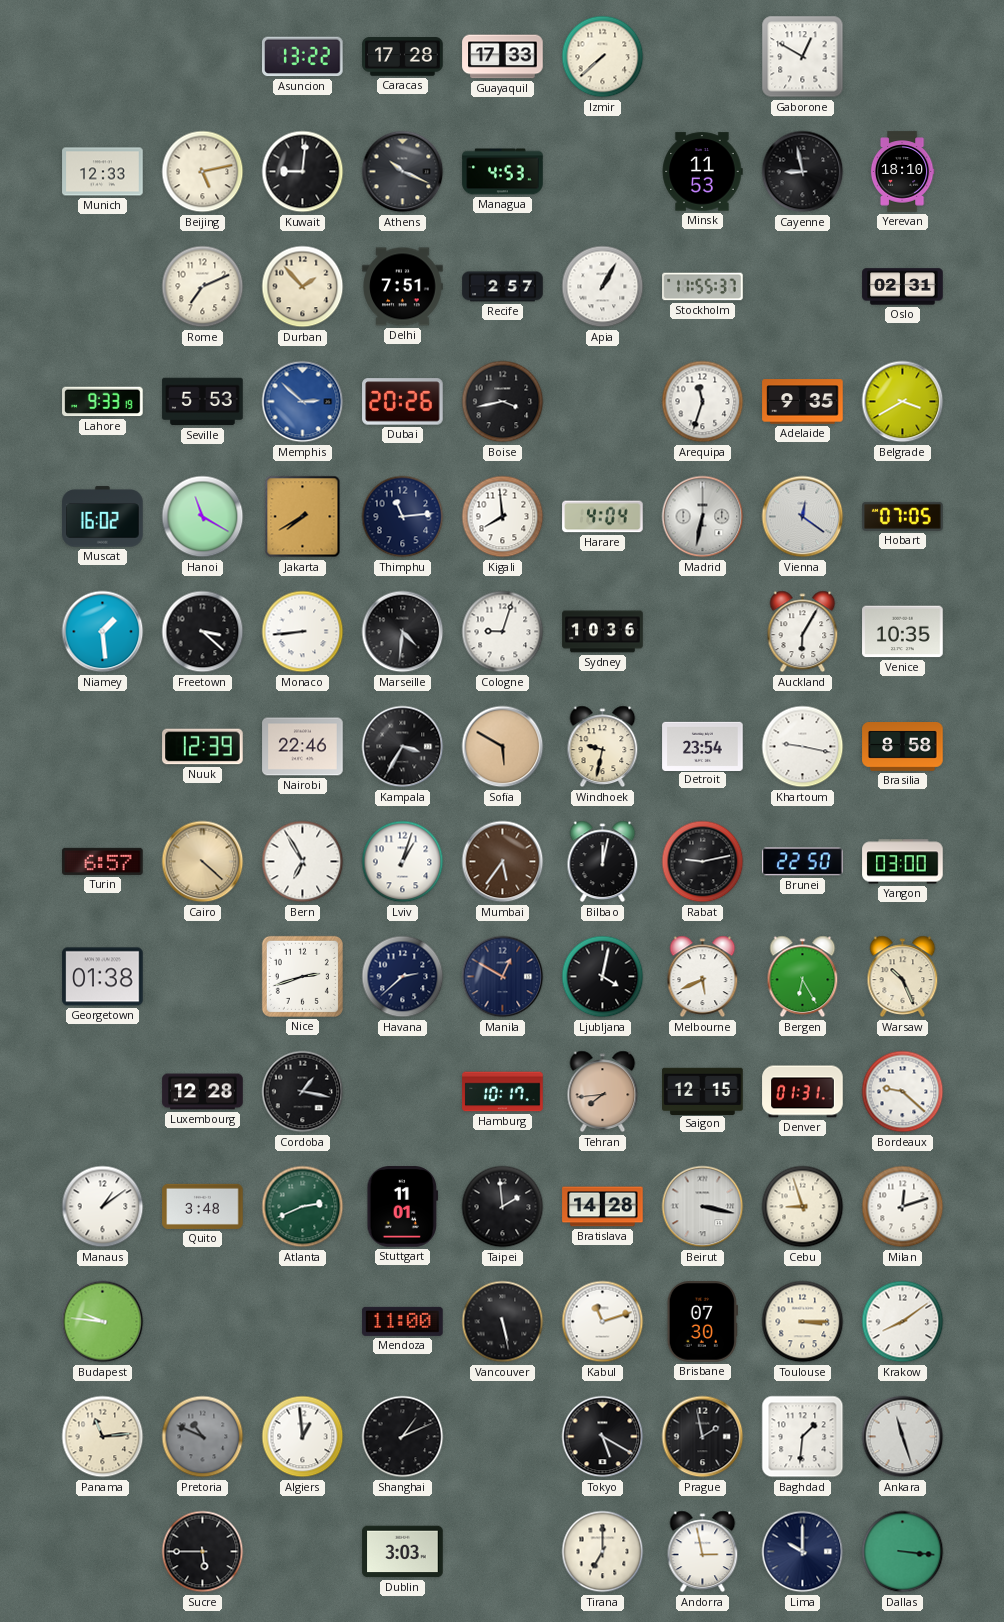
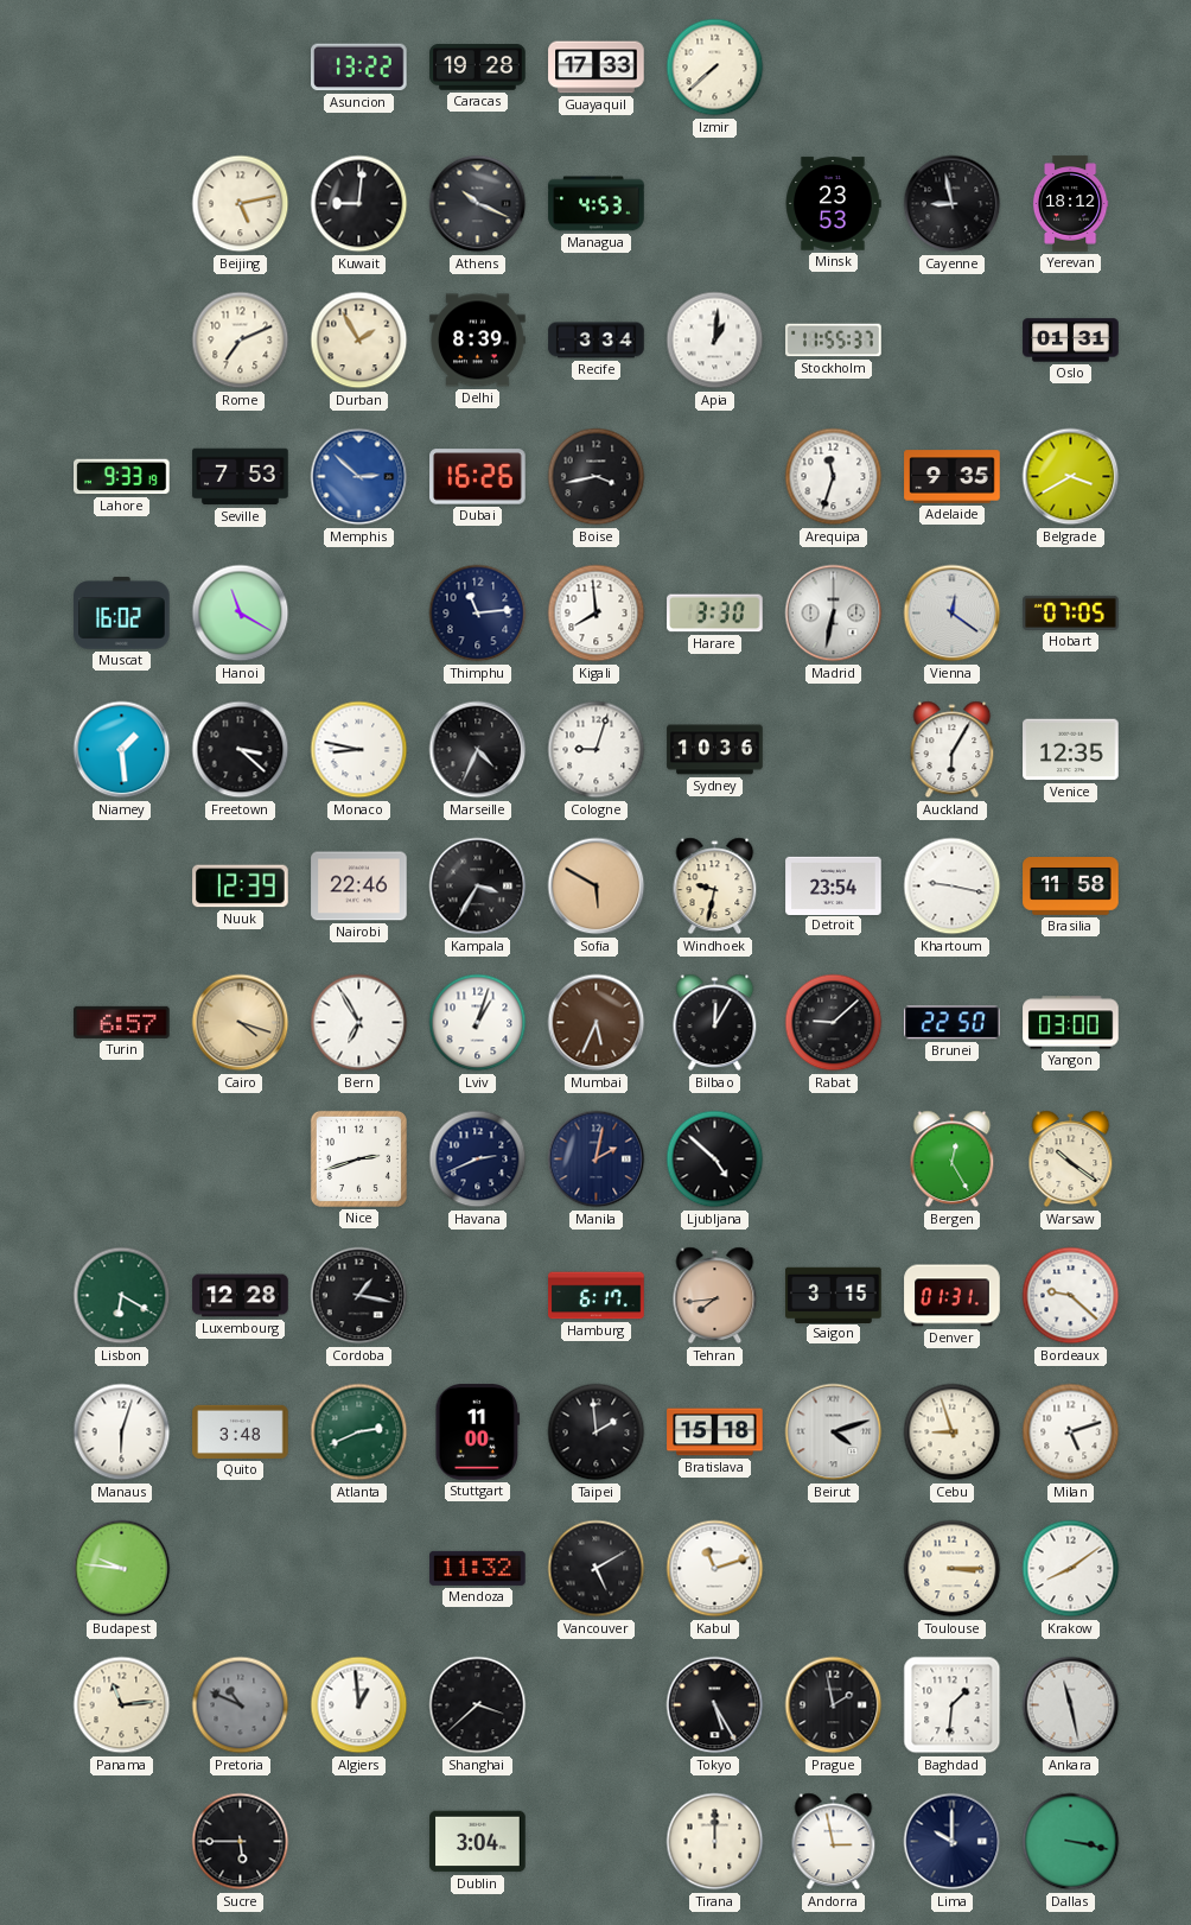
Caracas: 17:28 -> 19:28
Gaborone: 12:50 -> none
Munich: 12:33 -> none
Minsk: 11:53 -> 23:53
Yerevan: 18:10 -> 18:12
Durban: 1:53 -> 1:55
Delhi: 7:51 -> 8:39
Recife: 2:57 -> 3:34
Apia: 1:05 -> 1:01
Oslo: 02:31 -> 01:31
Seville: 5:53 -> 7:53
Dubai: 20:26 -> 16:26
Jakarta: 7:40 -> none
Harare: 4:04 -> 3:30
Monaco: 8:44 -> 8:47
Marseille: 4:31 -> 4:34
Venice: 10:35 -> 12:35
Brasilia: 8:58 -> 11:58
Cairo: 4:22 -> 4:18
Mumbai: 5:36 -> 5:34
Bilbao: 12:02 -> 12:05
Rabat: 9:13 -> 9:08
Georgetown: 01:38 -> none
Havana: 2:38 -> 2:41
Manila: 12:50 -> 2:02
Ljubljana: 4:02 -> 4:52
Melbourne: 5:41 -> none
Bergen: 6:25 -> 12:25
Warsaw: 10:26 -> 10:21
Lisbon: none -> 6:20
Hamburg: 10:17 -> 6:17
Saigon: 12:15 -> 3:15
Manaus: 1:09 -> 6:03
Stuttgart: 11:01 -> 11:00
Bratislava: 14:28 -> 15:18
Beirut: 3:17 -> 4:12
Milan: 12:12 -> 5:12
Mendoza: 11:00 -> 11:32
Vancouver: 5:28 -> 5:10
Brisbane: 07:30 -> none
Shanghai: 1:11 -> 3:38
Tokyo: 5:20 -> 5:25
Ankara: 11:27 -> 11:28
Dublin: 3:03 -> 3:04
Tirana: 7:00 -> 12:00
Dallas: 3:16 -> 3:17
